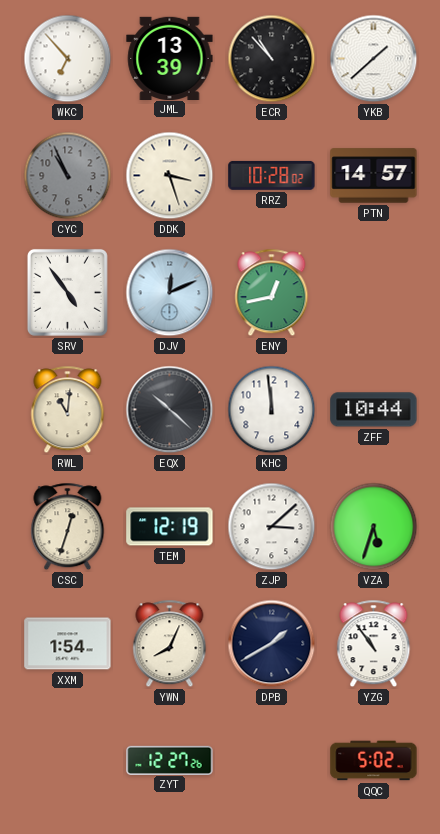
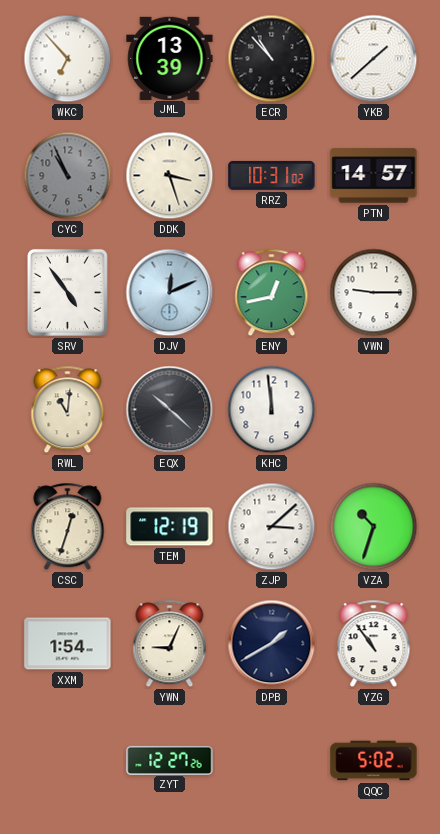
RRZ: 10:28 -> 10:31
VWN: none -> 9:15
ZFF: 10:44 -> none
VZA: 5:33 -> 10:33
YWN: 8:04 -> 9:04
